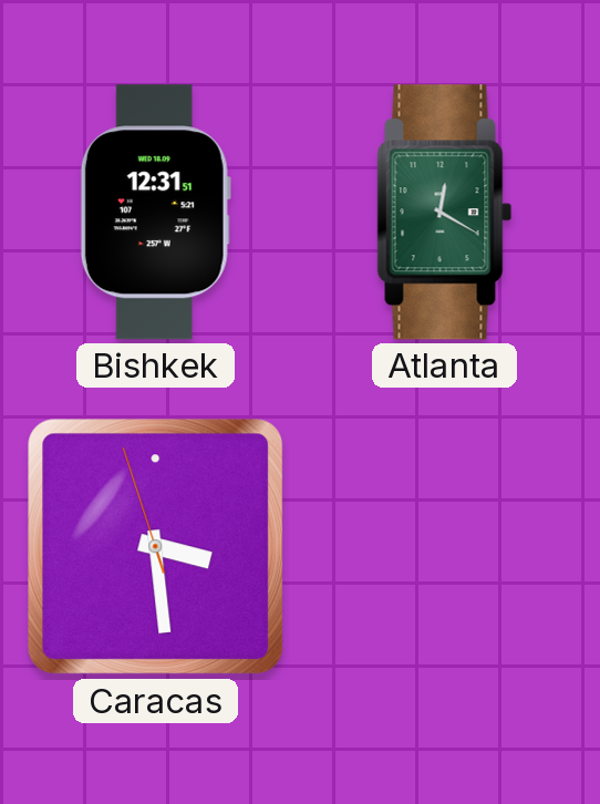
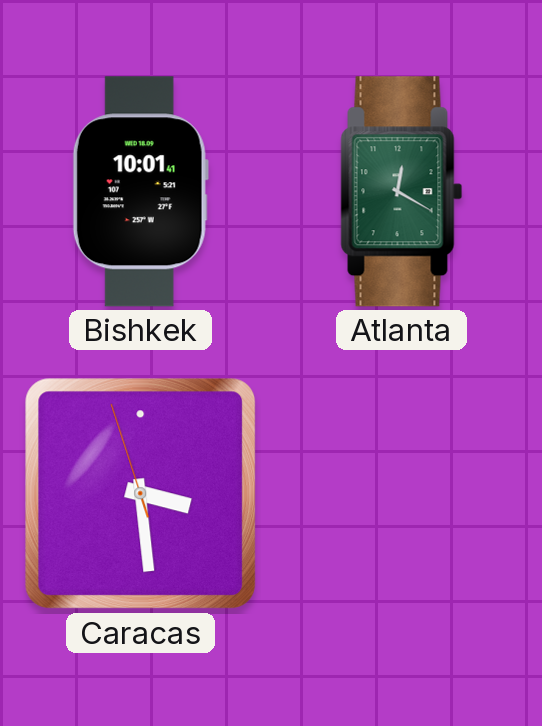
Bishkek: 12:31 -> 10:01
